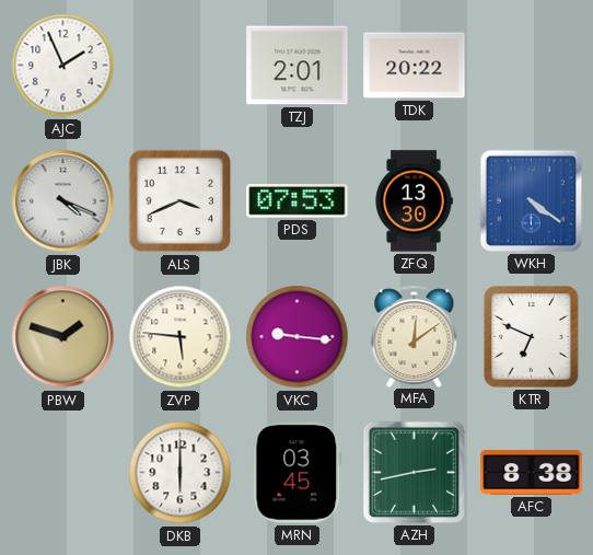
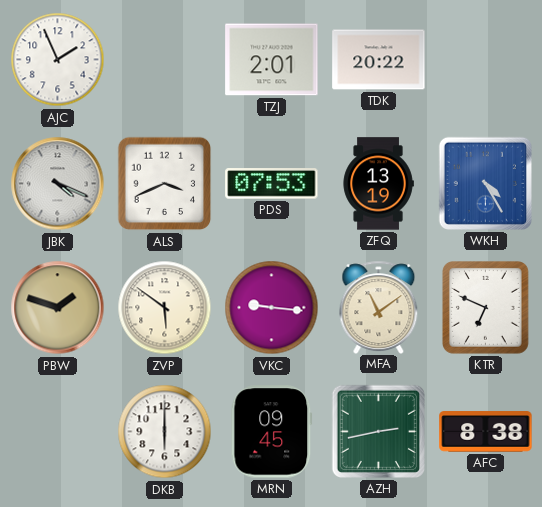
ZFQ: 13:30 -> 13:19
WKH: 4:21 -> 4:25
ZVP: 5:46 -> 5:51
MFA: 12:09 -> 11:09
MRN: 03:45 -> 09:45
